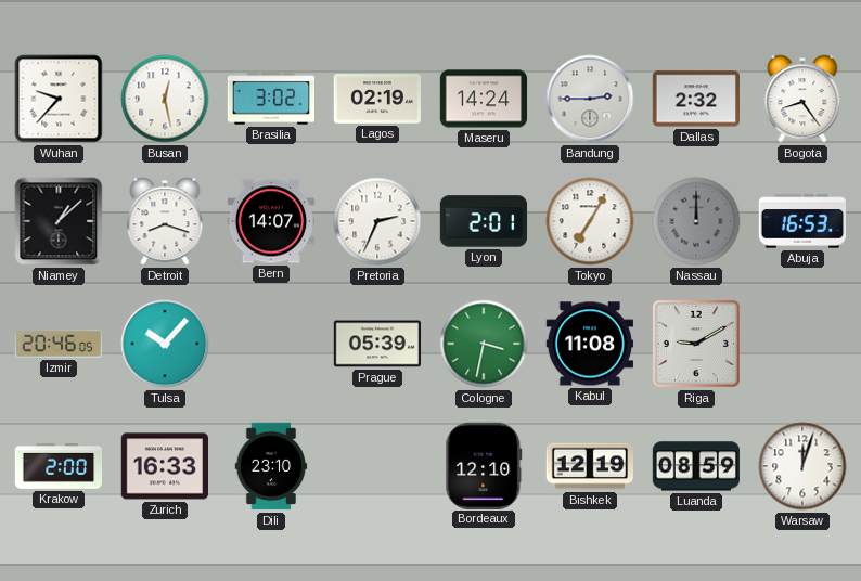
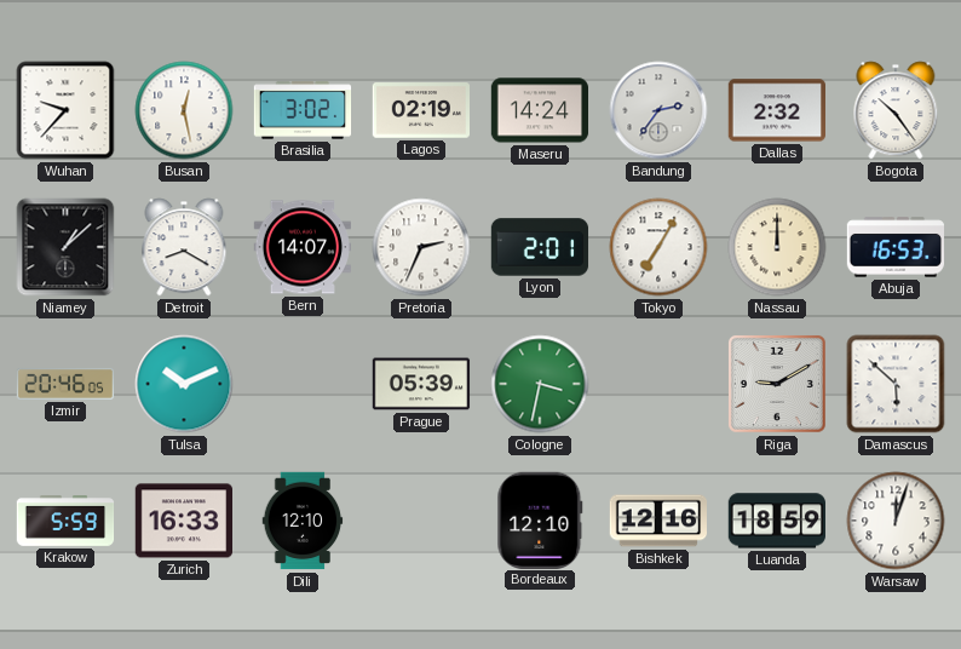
Bandung: 2:45 -> 2:36
Bogota: 8:24 -> 10:24
Detroit: 8:18 -> 8:20
Nassau dial: grey -> cream
Tulsa: 10:07 -> 10:11
Kabul: 11:08 -> none
Damascus: none -> 5:52
Krakow: 2:00 -> 5:59
Dili: 23:10 -> 12:10
Bishkek: 12:19 -> 12:16
Luanda: 08:59 -> 18:59
